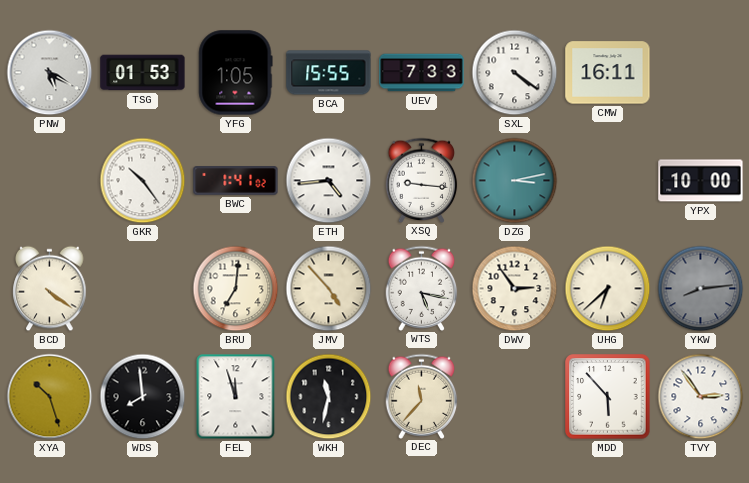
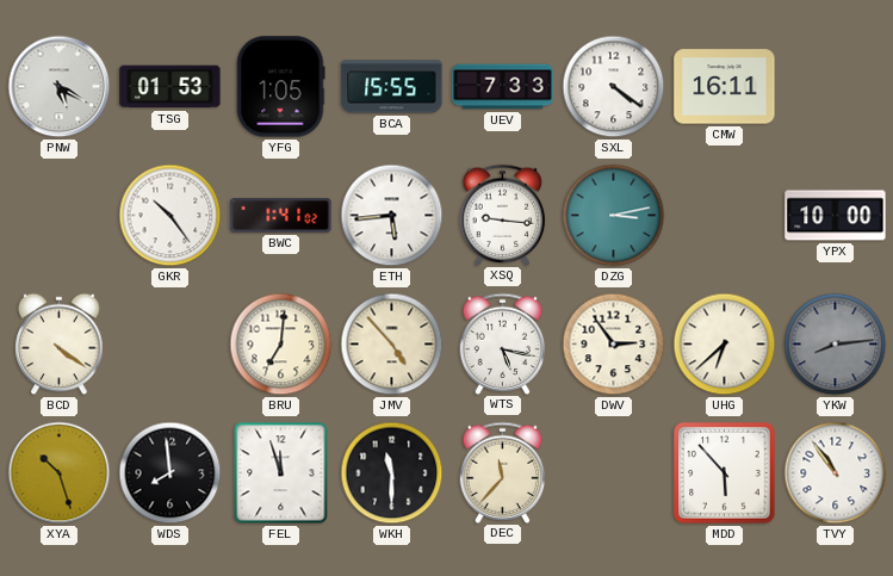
ETH: 4:44 -> 5:44
WKH: 11:32 -> 11:30
TVY: 2:54 -> 10:54
